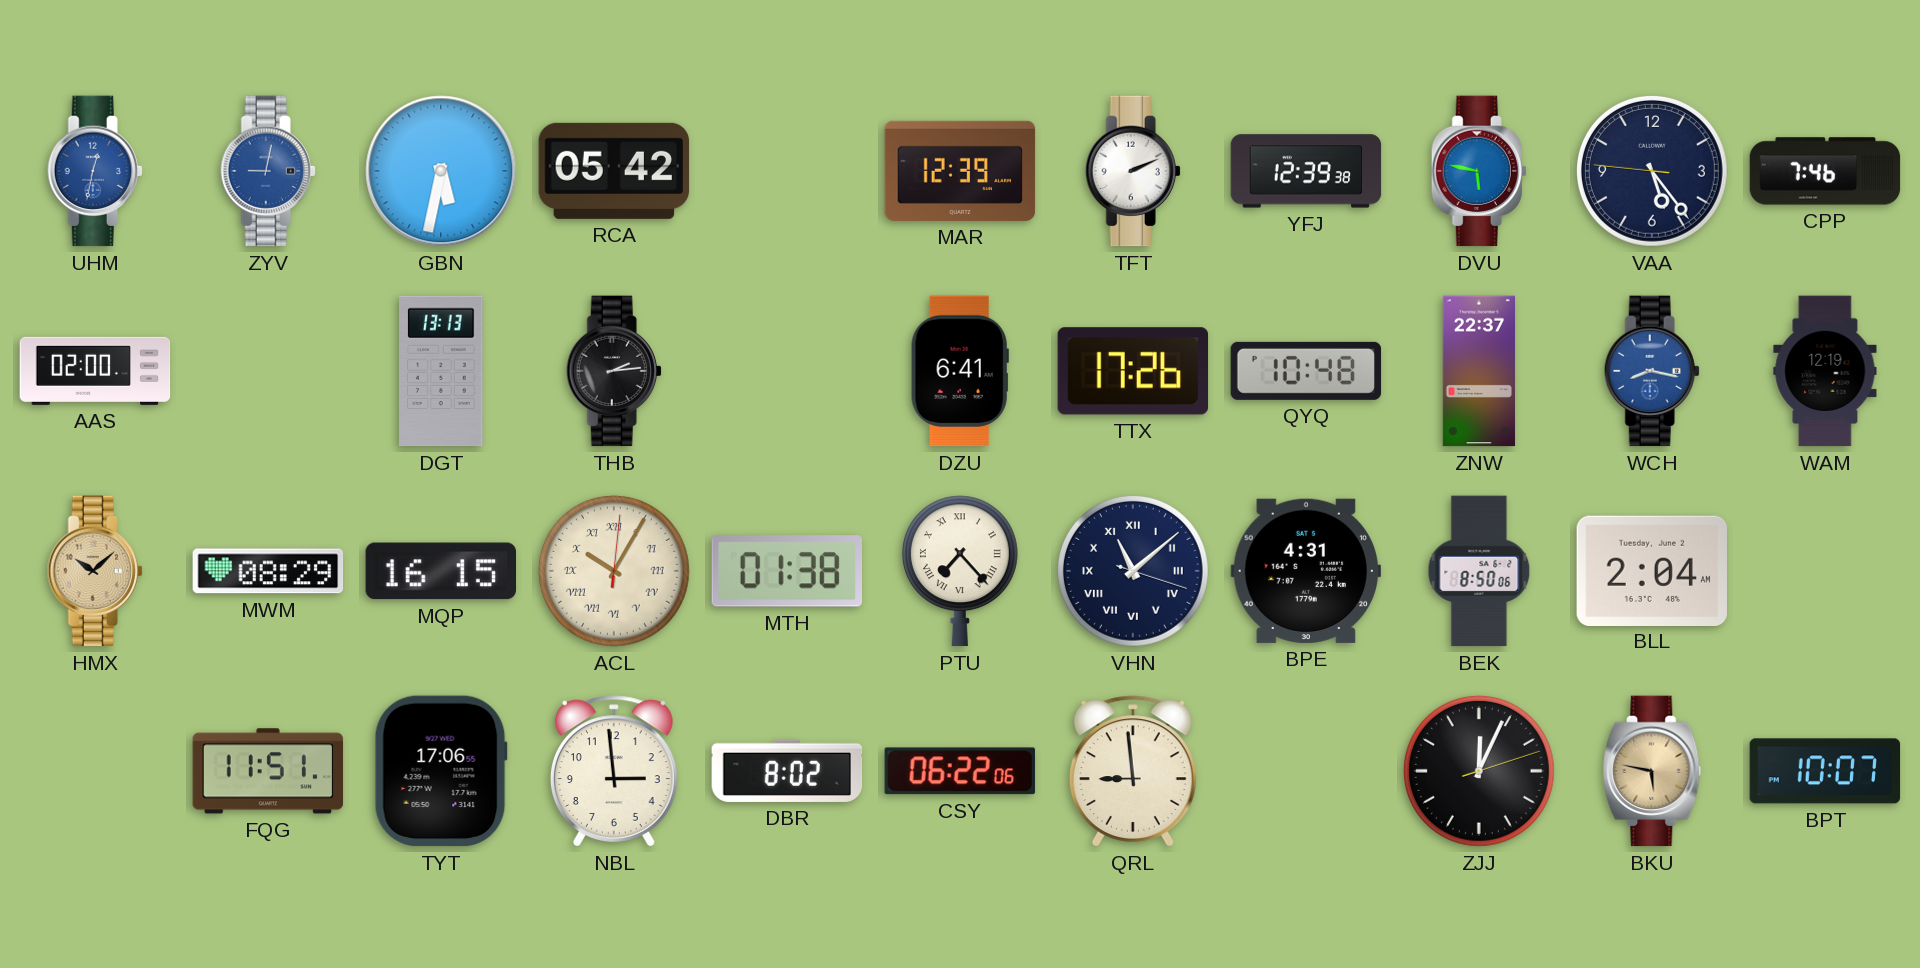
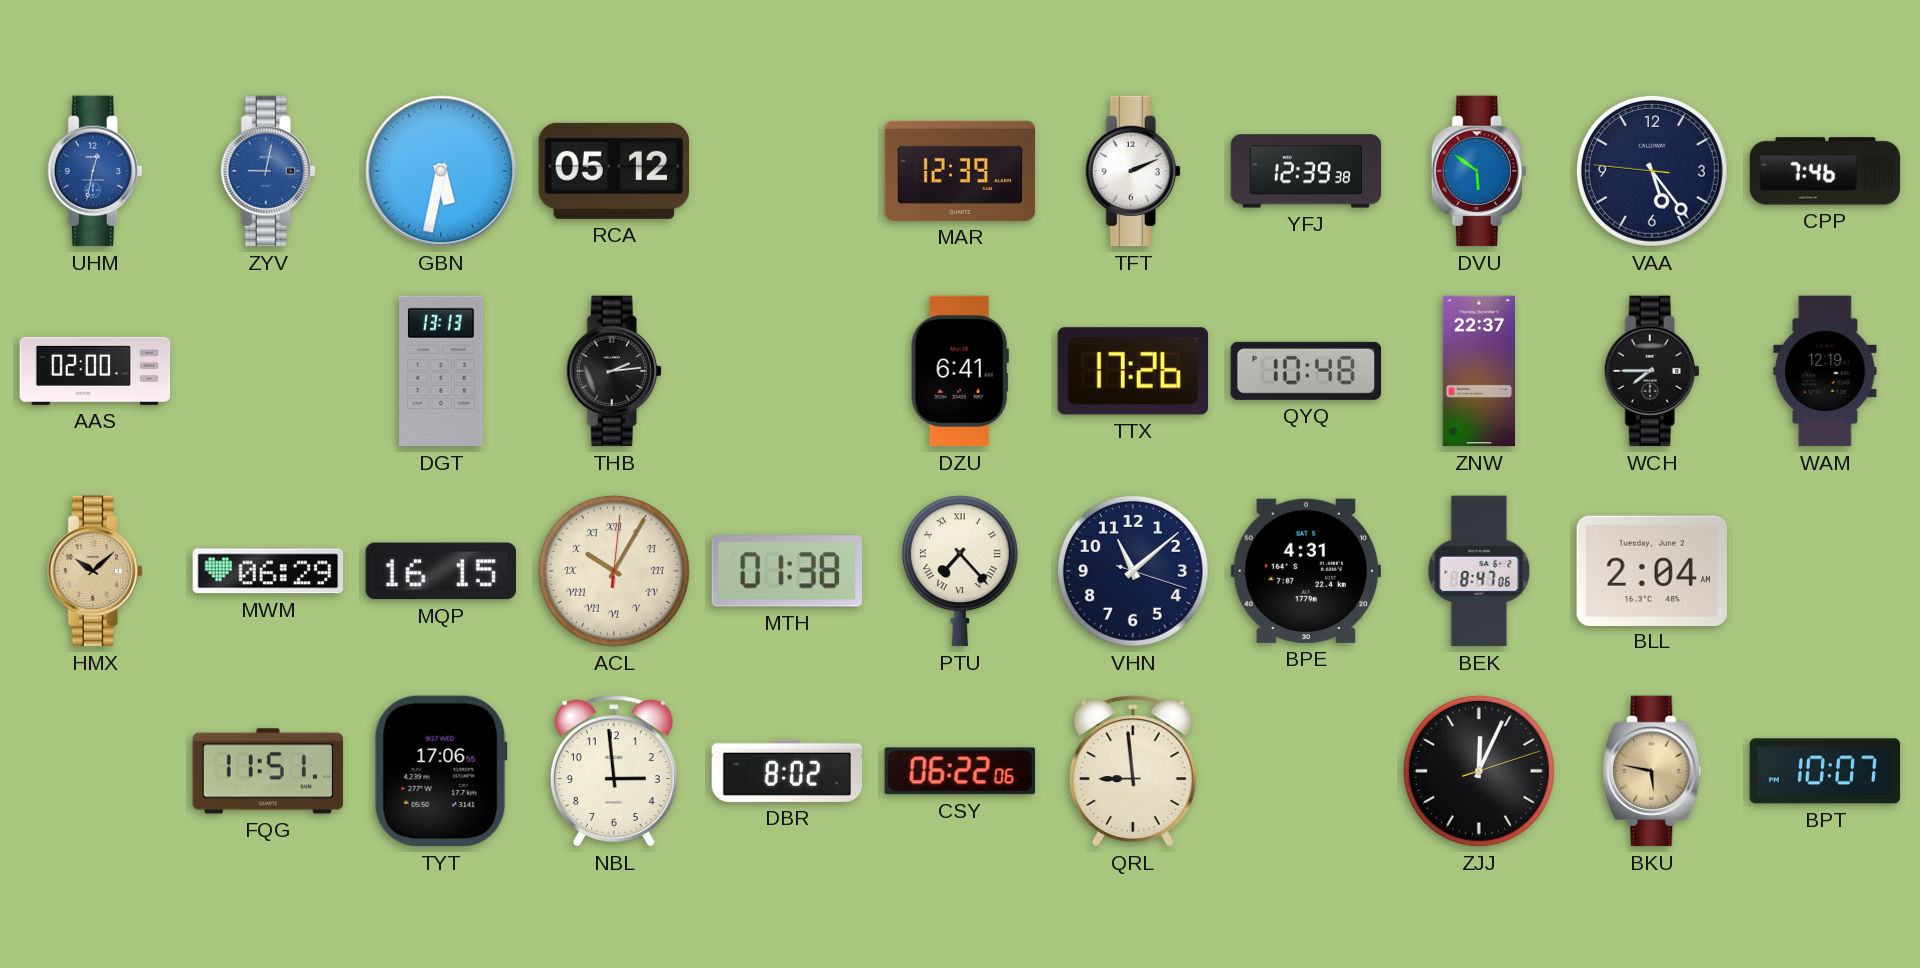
RCA: 05:42 -> 05:12
DVU: 5:47 -> 5:51
WCH: 8:17 -> 7:45
WCH dial: blue -> black
MWM: 08:29 -> 06:29
VHN numerals: Roman -> Arabic
BEK: 8:50 -> 8:47
